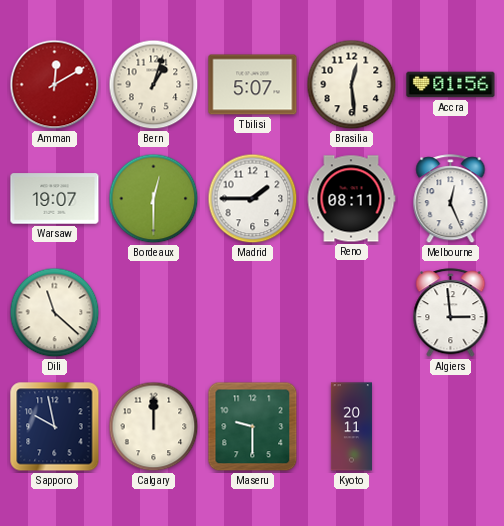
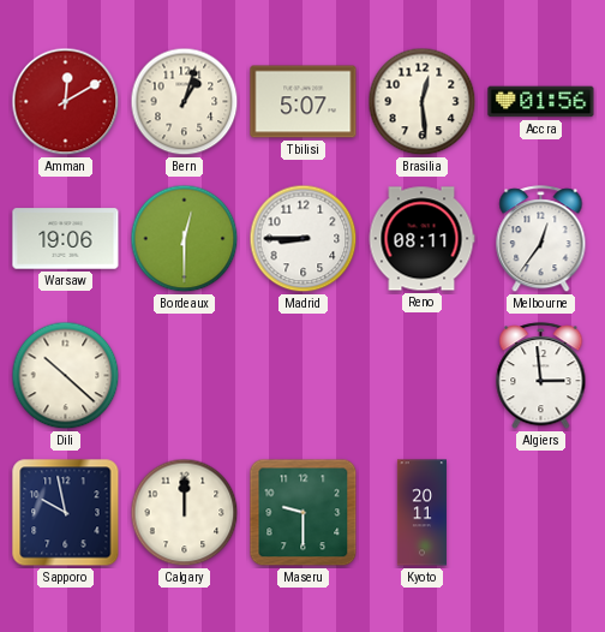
Warsaw: 19:07 -> 19:06
Madrid: 1:45 -> 8:45
Melbourne: 12:26 -> 12:36
Dili: 11:22 -> 10:22
